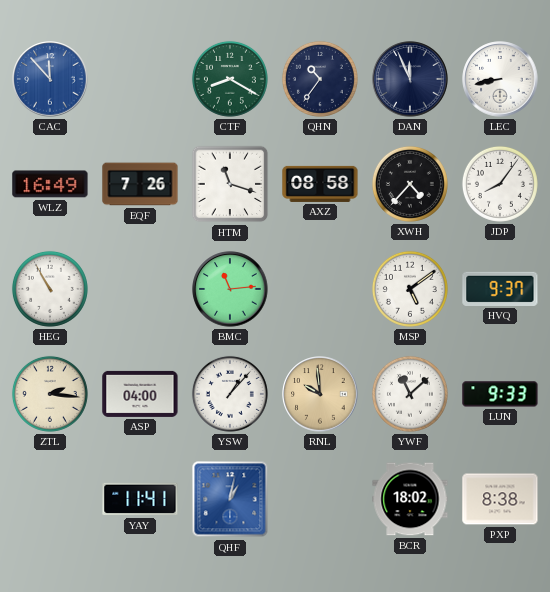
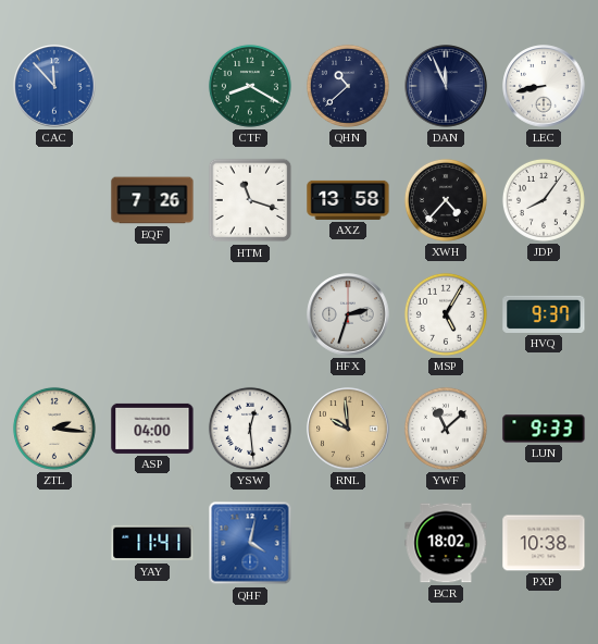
QHN: 10:36 -> 10:38
WLZ: 16:49 -> none
AXZ: 08:58 -> 13:58
HEG: 10:55 -> none
BMC: 11:14 -> none
HFX: none -> 2:33
MSP: 5:09 -> 5:05
YSW: 1:07 -> 12:29
QHF: 1:02 -> 4:02
PXP: 8:38 -> 10:38
